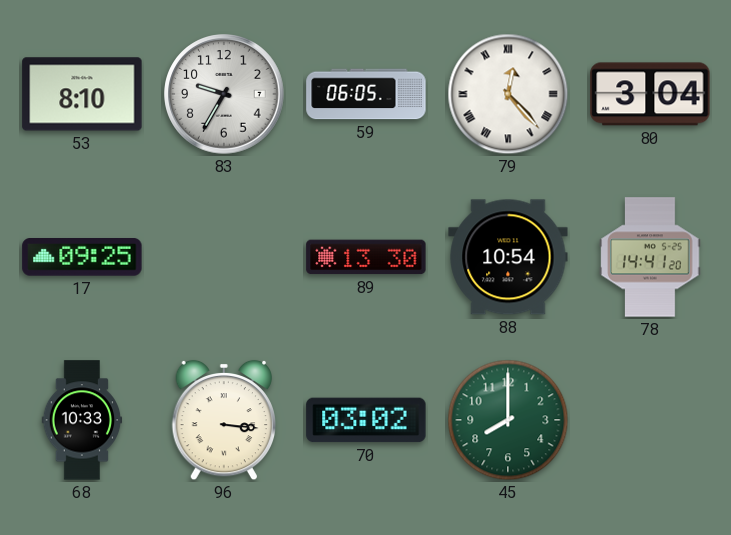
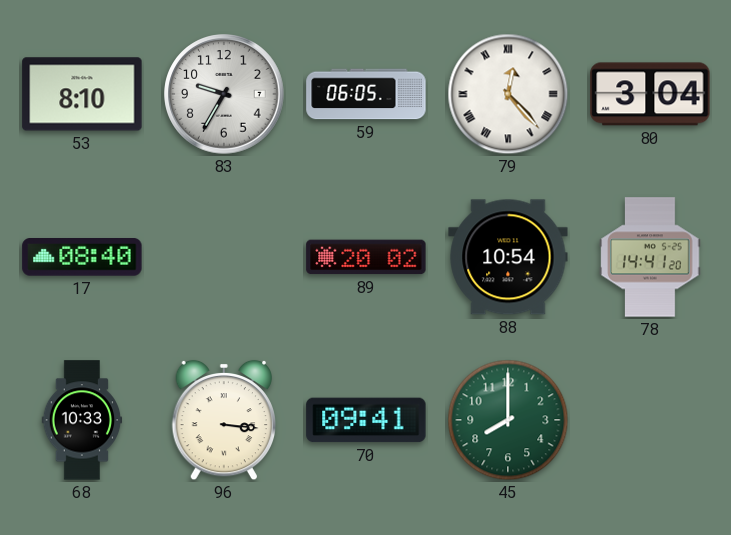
17: 09:25 -> 08:40
89: 13:30 -> 20:02
70: 03:02 -> 09:41
